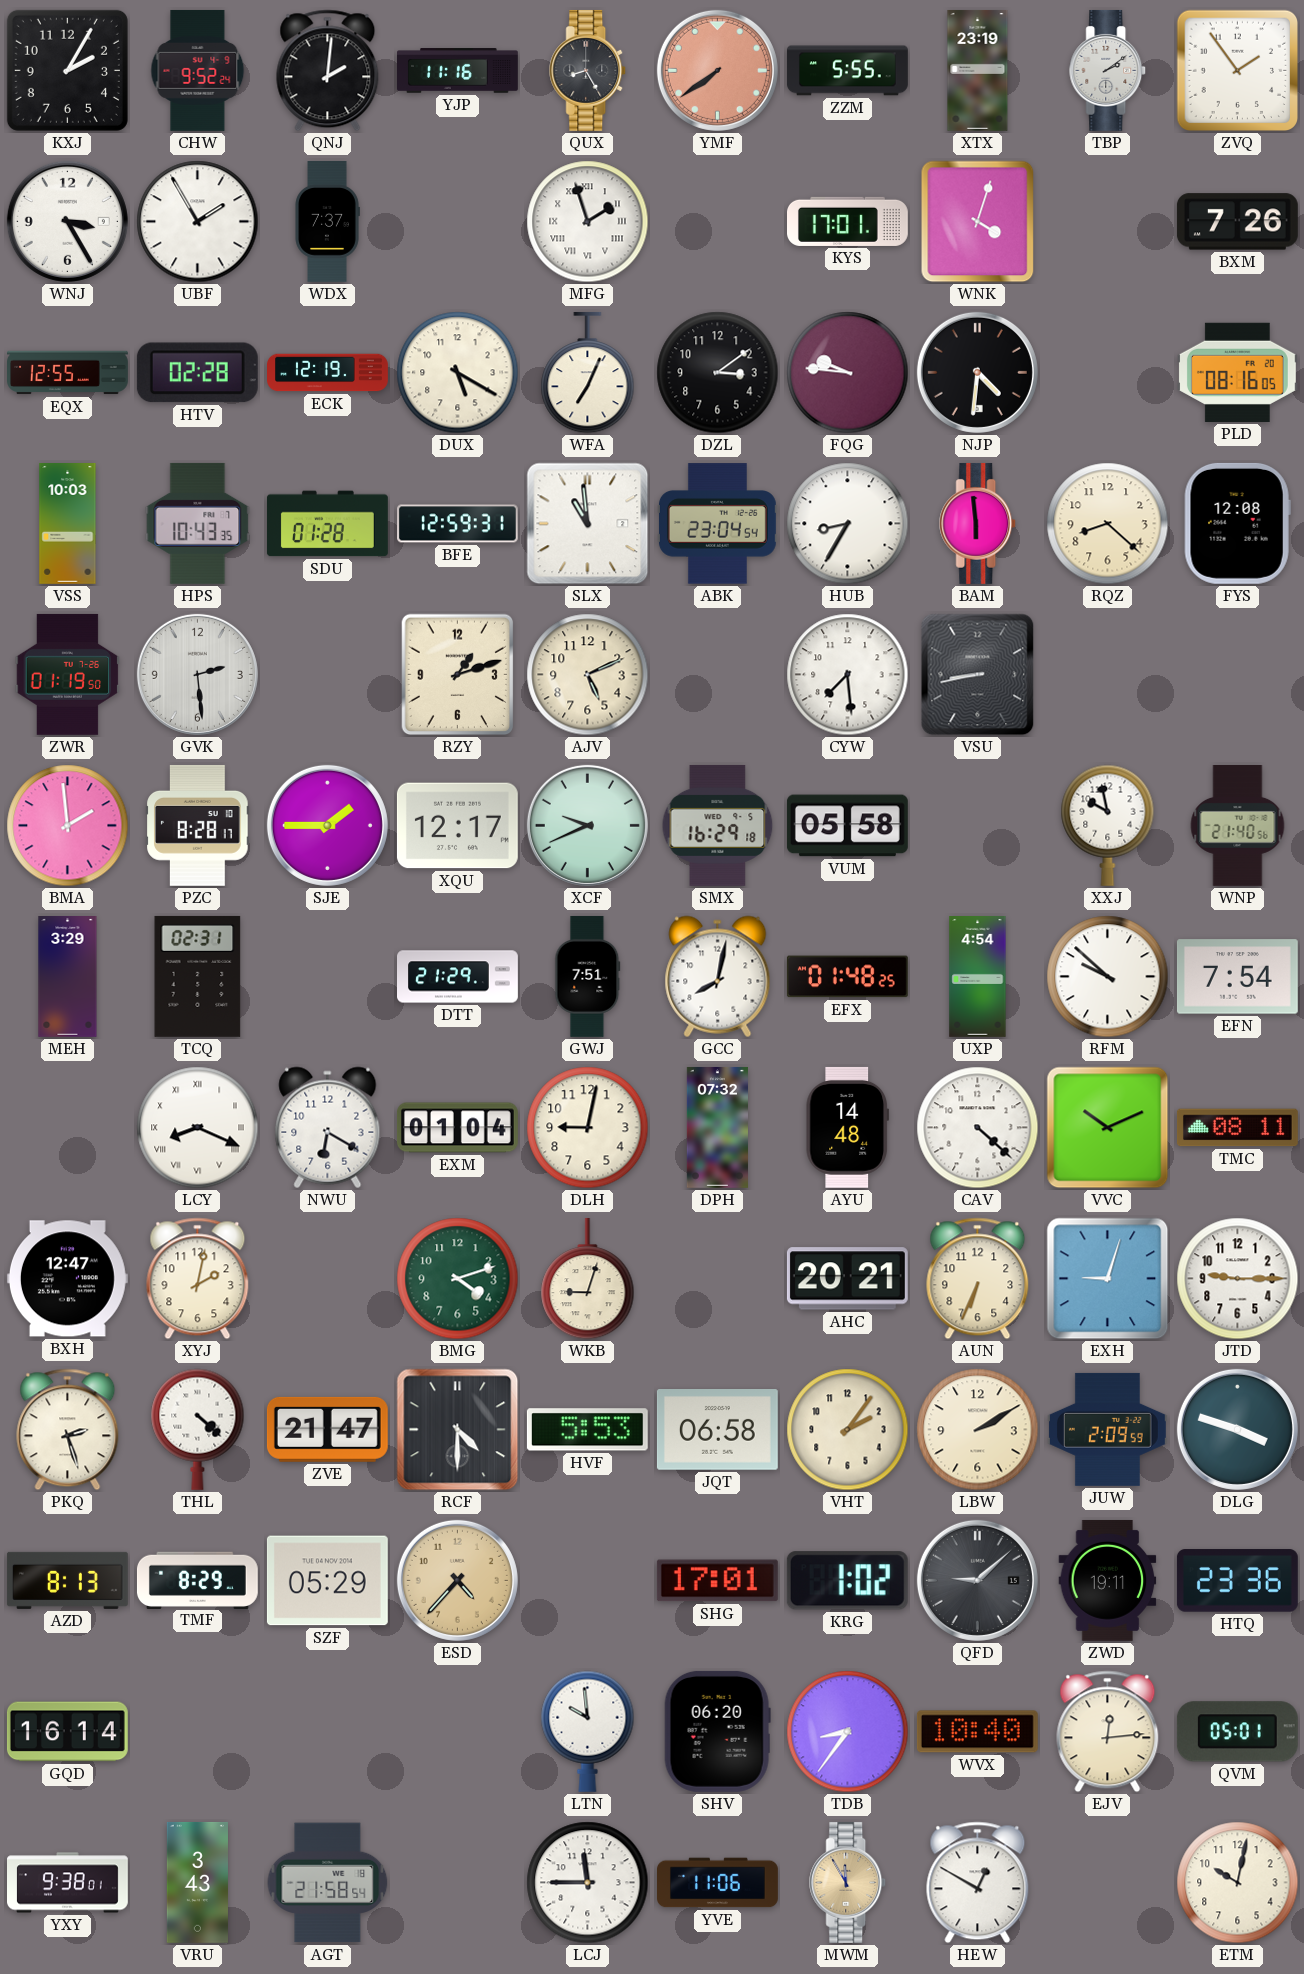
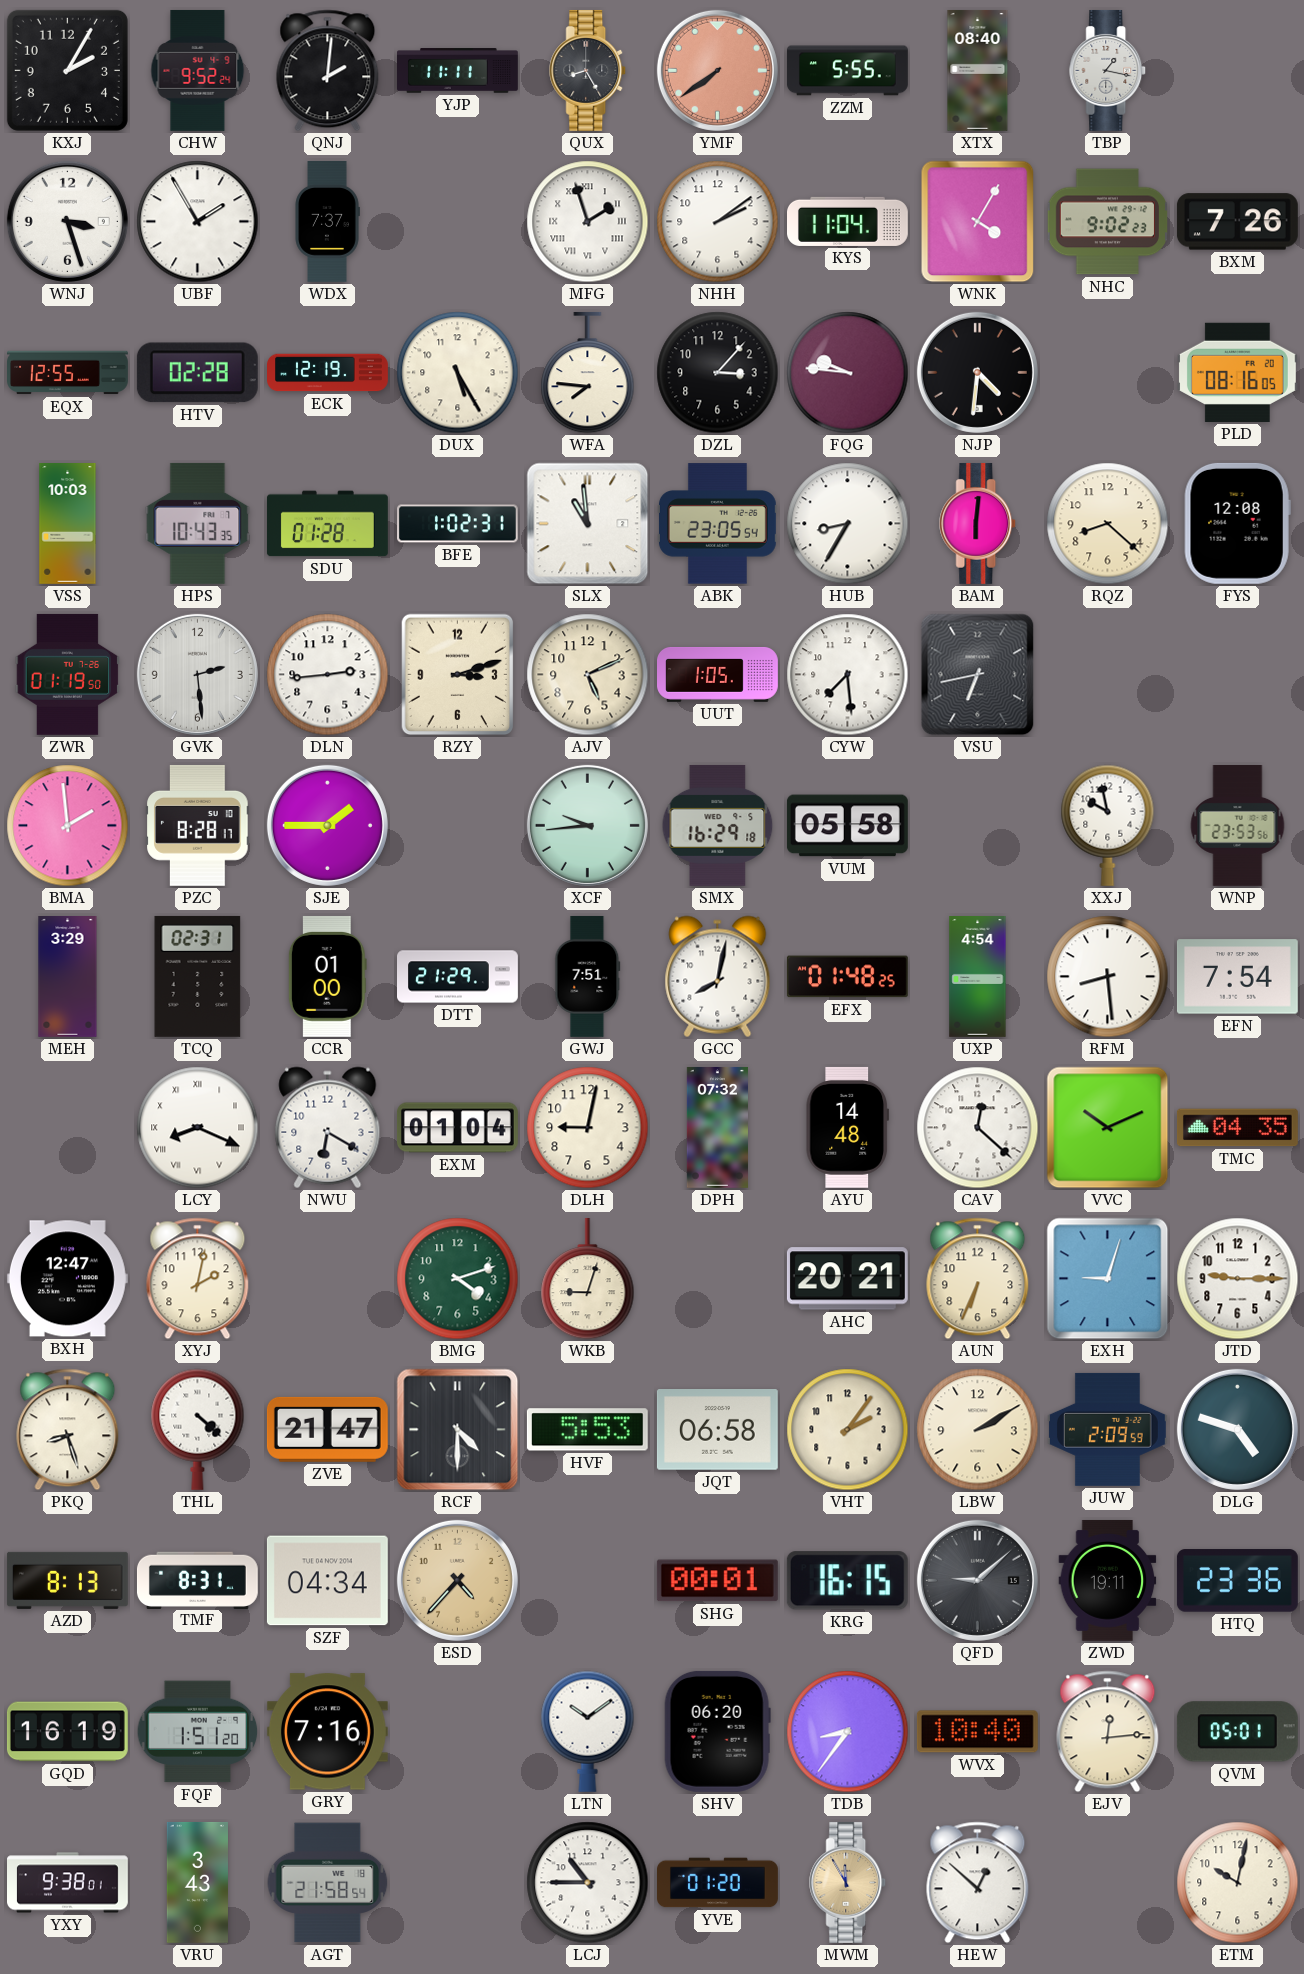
YJP: 11:16 -> 11:11
XTX: 23:19 -> 08:40
TBP: 2:09 -> 1:17
ZVQ: 1:54 -> none
WNJ: 3:25 -> 3:27
NHH: none -> 2:09
KYS: 17:01 -> 11:04
WNK: 4:03 -> 4:05
NHC: none -> 9:02
DUX: 5:20 -> 5:25
WFA: 7:04 -> 7:46
DZL: 3:09 -> 3:07
BFE: 12:59 -> 1:02
ABK: 23:04 -> 23:05
BAM: 5:59 -> 6:01
DLN: none -> 2:44
RZY: 1:12 -> 3:12
UUT: none -> 1:05
VSU: 8:43 -> 6:43
XQU: 12:17 -> none
XCF: 9:41 -> 9:44
WNP: 21:40 -> 23:53
CCR: none -> 01:00
RFM: 9:52 -> 8:29
CAV: 4:22 -> 12:22
TMC: 08:11 -> 04:35
PKQ: 2:27 -> 8:27
DLG: 3:48 -> 4:48
TMF: 8:29 -> 8:31
SZF: 05:29 -> 04:34
SHG: 17:01 -> 00:01
KRG: 1:02 -> 16:15
GQD: 16:14 -> 16:19
FQF: none -> 1:51
GRY: none -> 7:16
LTN: 9:59 -> 10:09
LCJ: 11:45 -> 10:45
YVE: 11:06 -> 01:20
HEW: 12:50 -> 12:52
